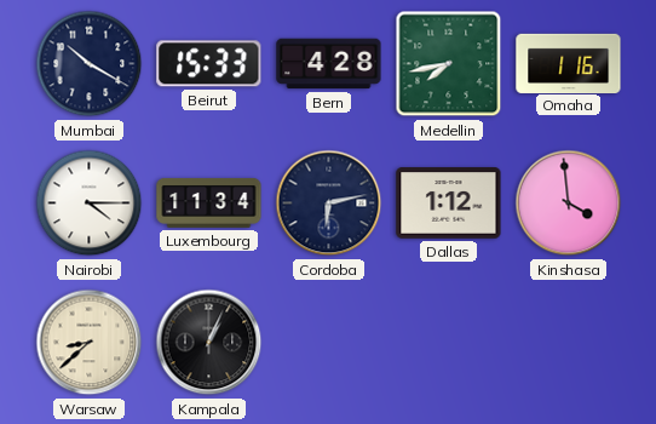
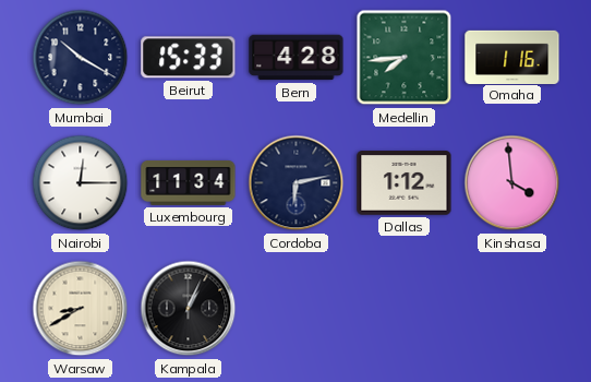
Medellin: 7:43 -> 7:44
Nairobi: 4:15 -> 12:15
Warsaw: 8:38 -> 8:40
